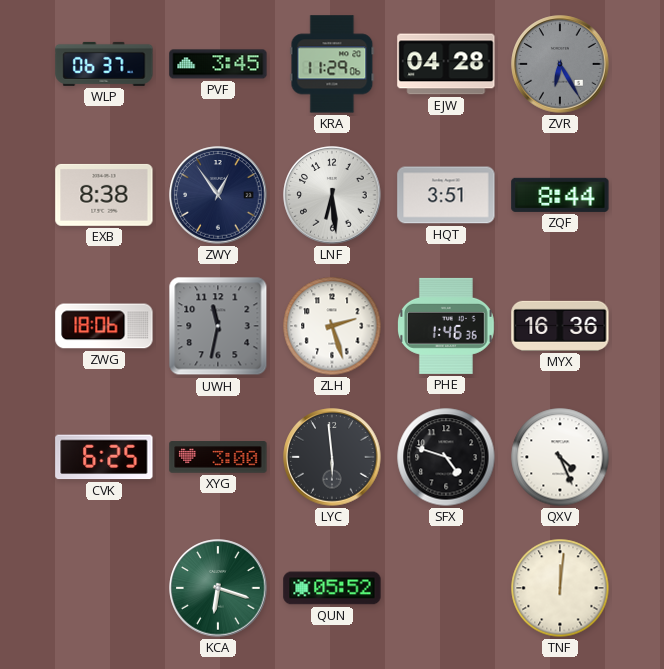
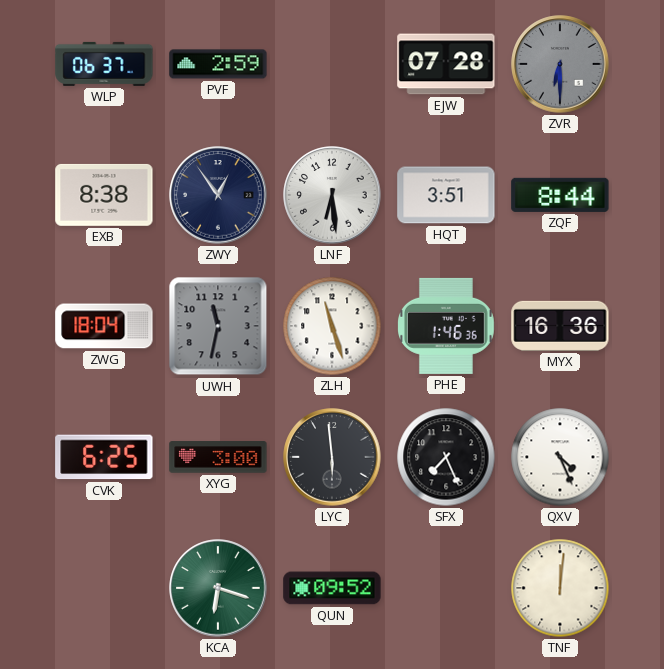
PVF: 3:45 -> 2:59
KRA: 11:29 -> none
EJW: 04:28 -> 07:28
ZVR: 6:25 -> 6:30
ZWG: 18:06 -> 18:04
ZLH: 2:27 -> 11:27
SFX: 4:48 -> 7:26
QUN: 05:52 -> 09:52
